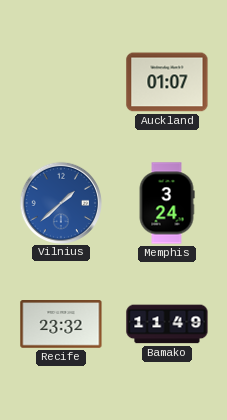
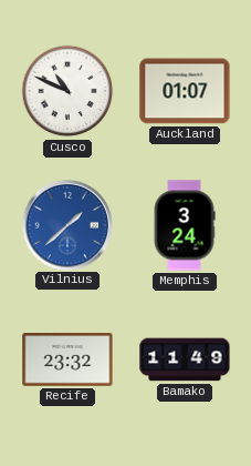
Cusco: none -> 10:49
